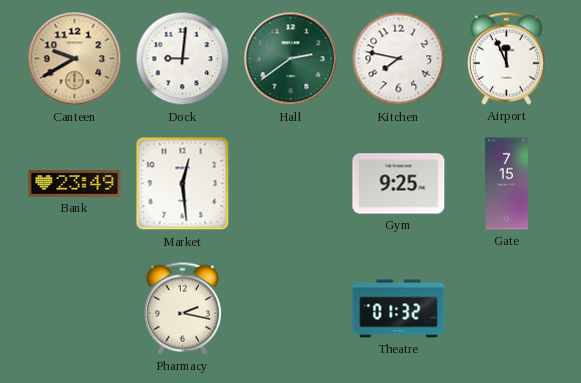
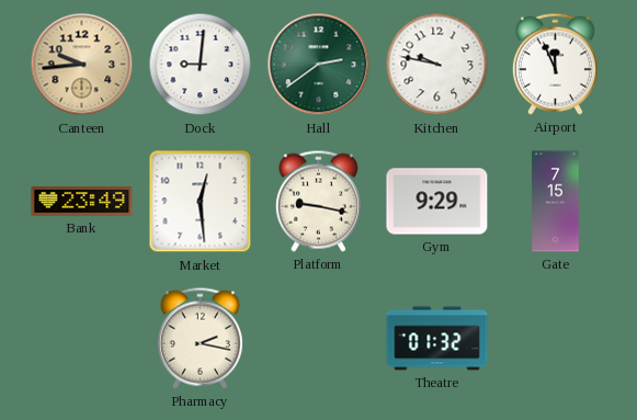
Canteen: 9:40 -> 9:44
Kitchen: 7:47 -> 9:47
Platform: none -> 9:17
Gym: 9:25 -> 9:29
